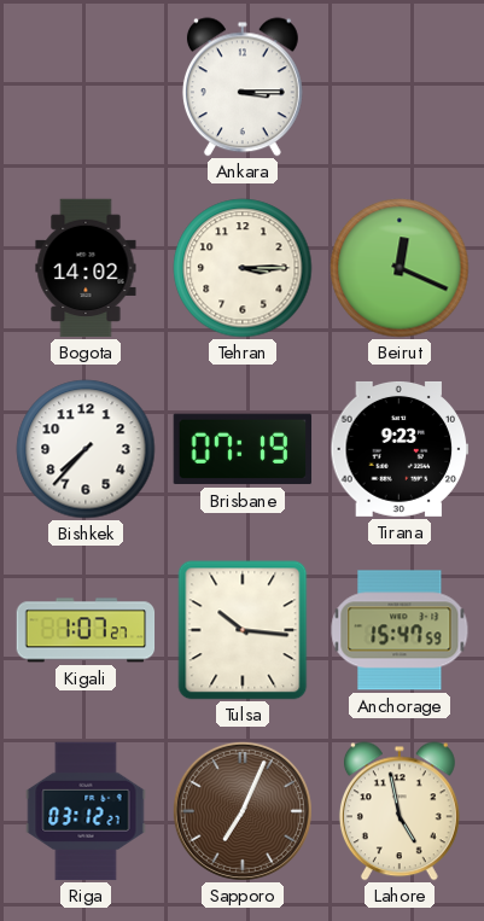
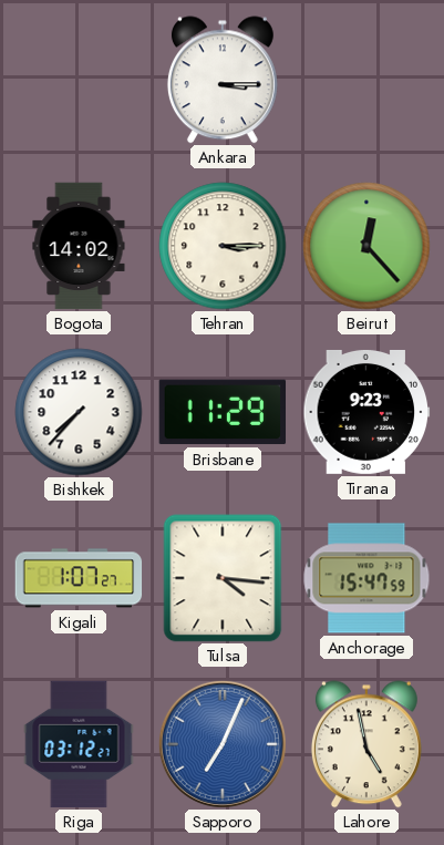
Beirut: 12:19 -> 12:23
Brisbane: 07:19 -> 11:29
Tulsa: 10:16 -> 4:16
Sapporo dial: brown -> blue
